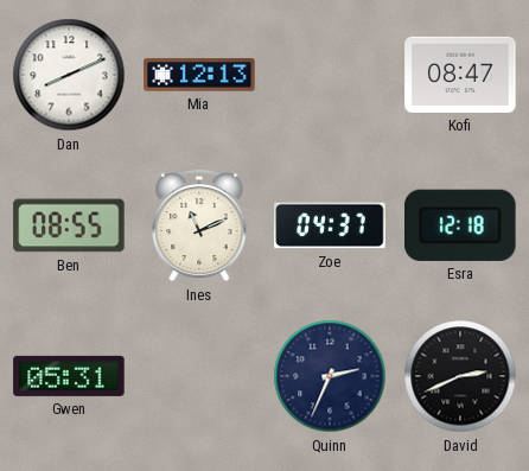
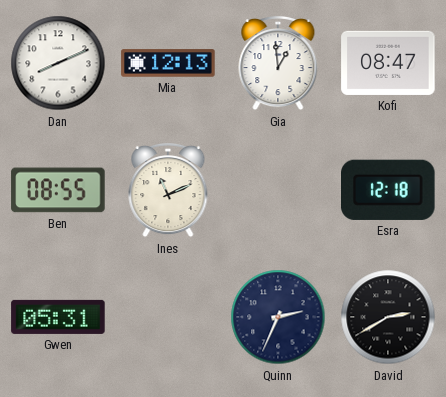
Gia: none -> 12:59
Zoe: 04:37 -> none
David: 2:41 -> 2:40
